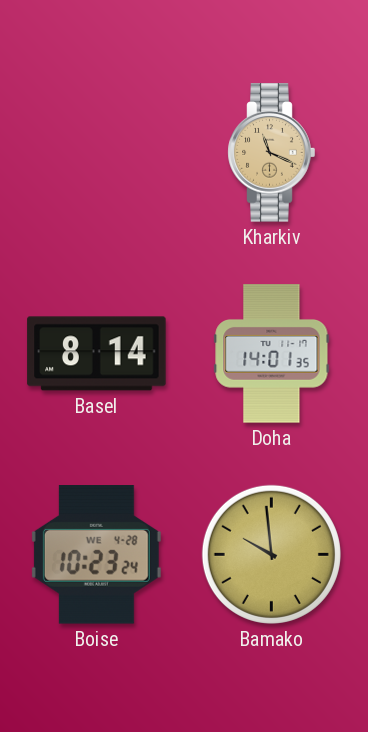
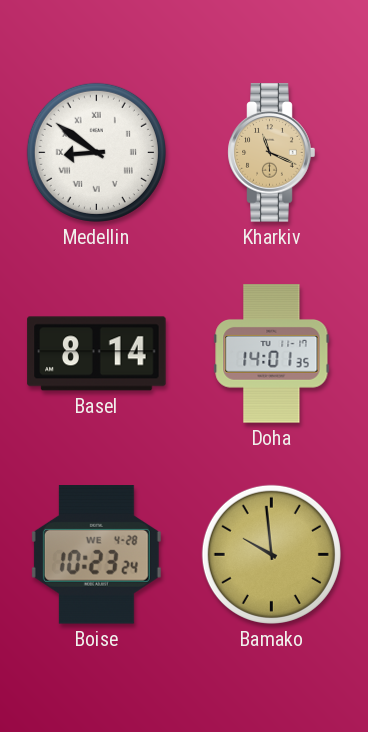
Medellin: none -> 8:51
